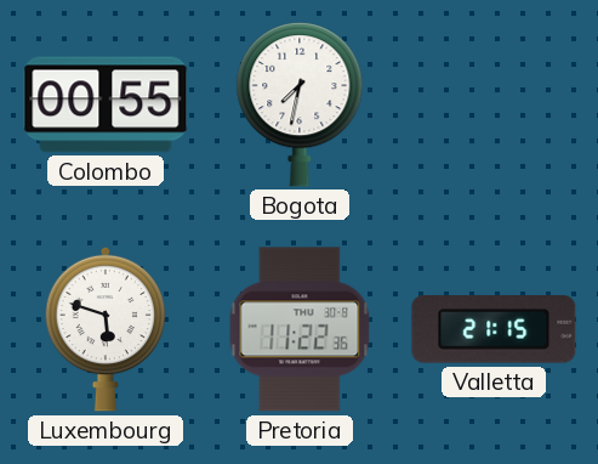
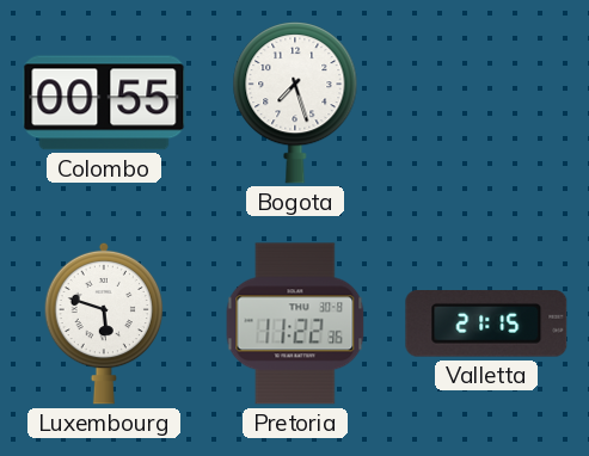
Bogota: 7:32 -> 7:27
